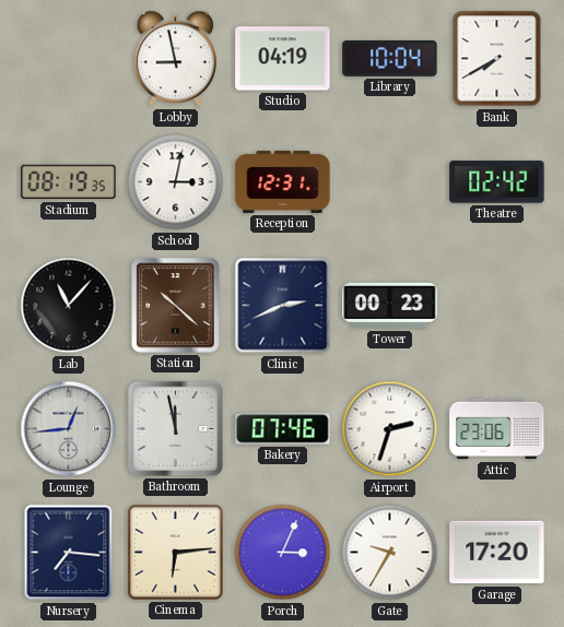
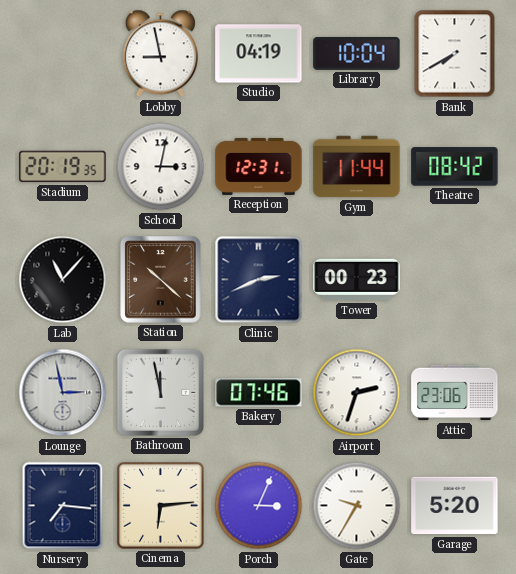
Stadium: 08:19 -> 20:19
Gym: none -> 11:44
Theatre: 02:42 -> 08:42
Lounge: 12:44 -> 2:58
Garage: 17:20 -> 5:20
